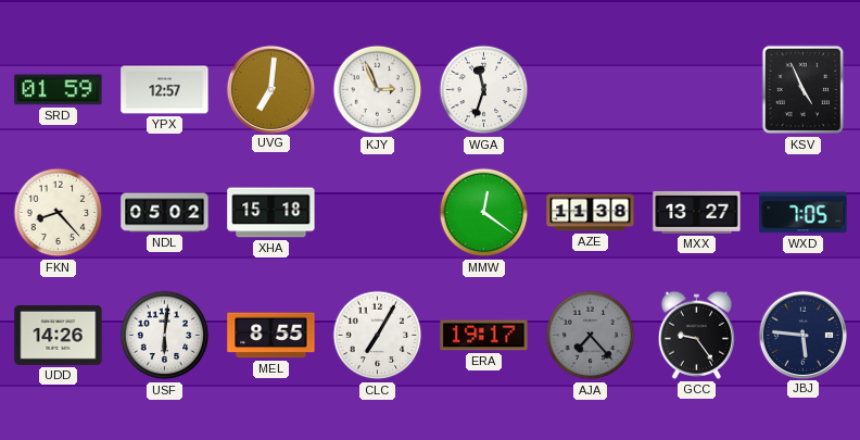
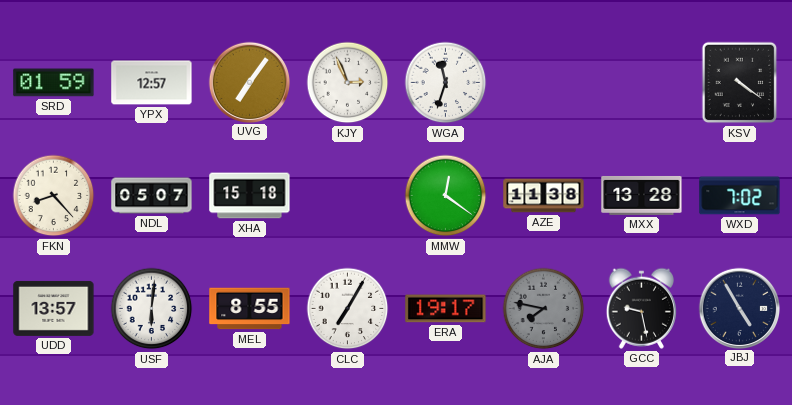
UVG: 7:01 -> 7:06
KSV: 4:56 -> 4:21
NDL: 05:02 -> 05:07
MXX: 13:27 -> 13:28
WXD: 7:05 -> 7:02
UDD: 14:26 -> 13:57
AJA: 7:23 -> 7:47
GCC: 9:24 -> 9:28
JBJ: 5:46 -> 4:55
